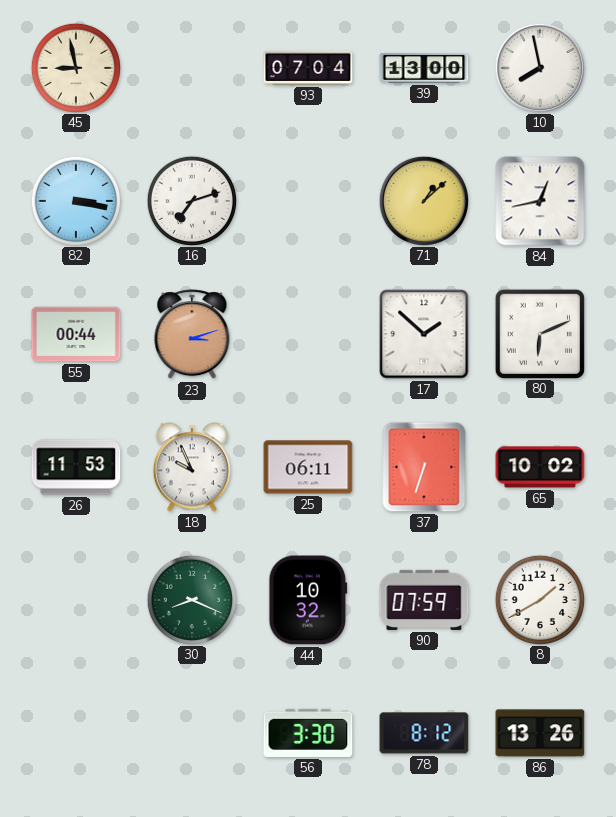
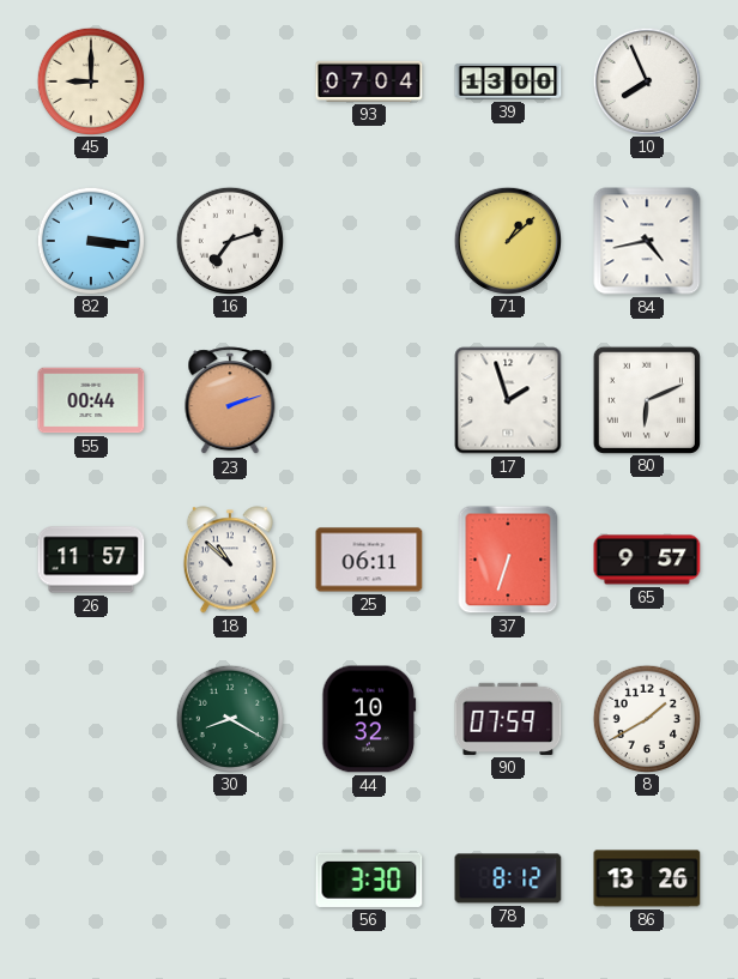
45: 8:58 -> 9:00
10: 7:58 -> 7:56
82: 3:17 -> 3:16
84: 12:43 -> 4:43
23: 3:12 -> 2:12
17: 1:52 -> 1:57
26: 11:53 -> 11:57
18: 9:56 -> 10:52
65: 10:02 -> 9:57
30: 8:19 -> 8:20
